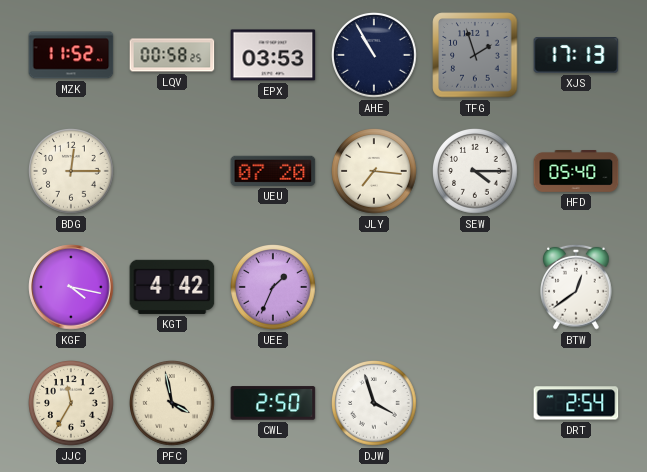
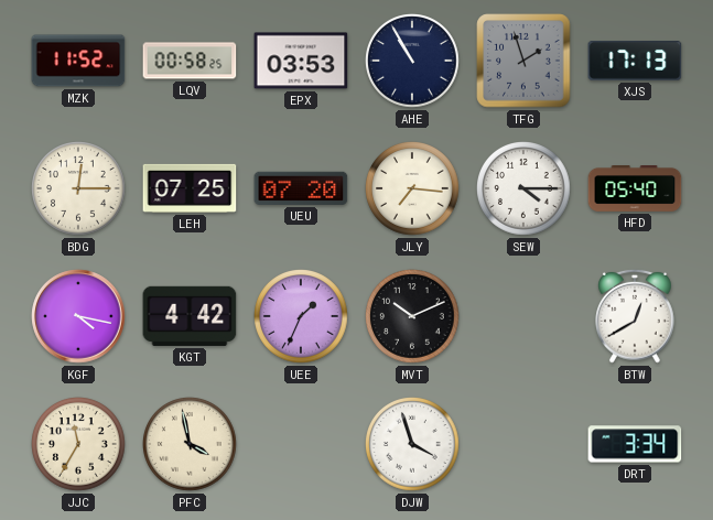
LEH: none -> 07:25
MVT: none -> 10:11
BTW: 12:39 -> 12:40
CWL: 2:50 -> none
DRT: 2:54 -> 3:34
